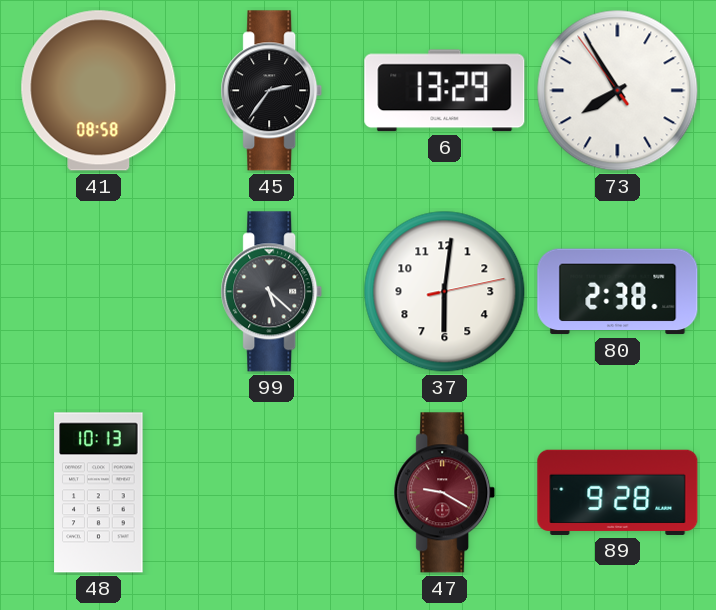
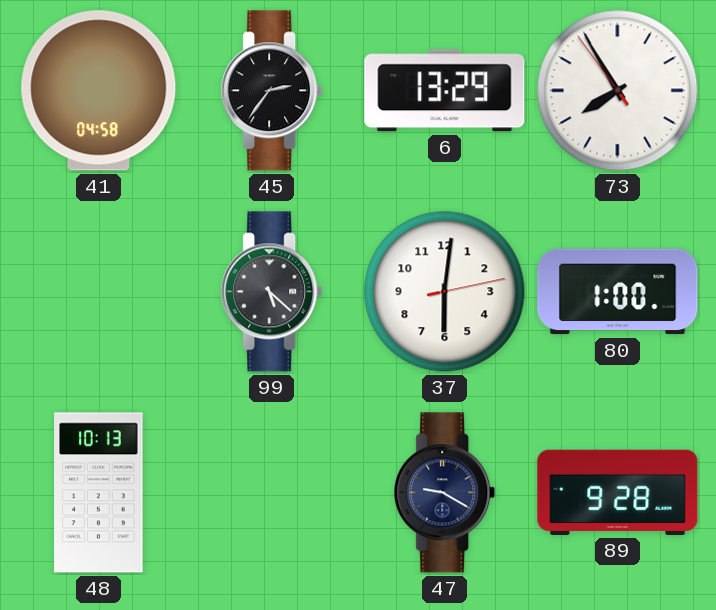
41: 08:58 -> 04:58
80: 2:38 -> 1:00
47 dial: burgundy -> navy
